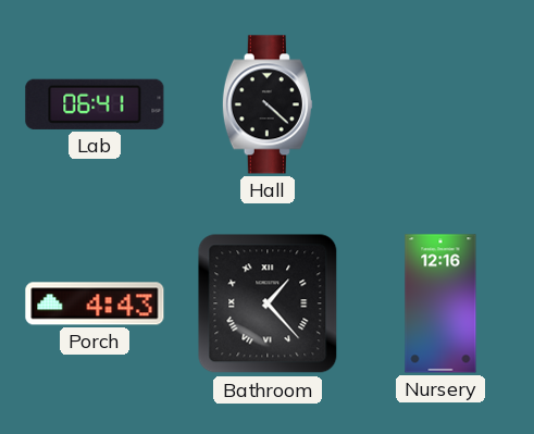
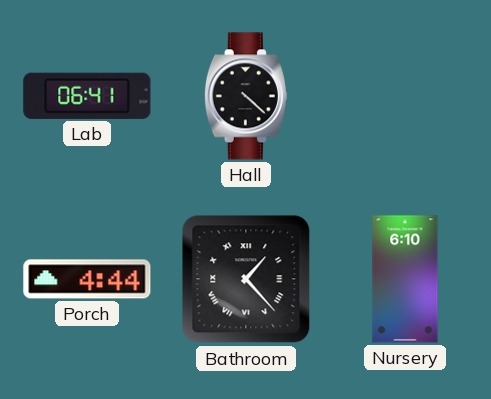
Porch: 4:43 -> 4:44
Nursery: 12:16 -> 6:10
